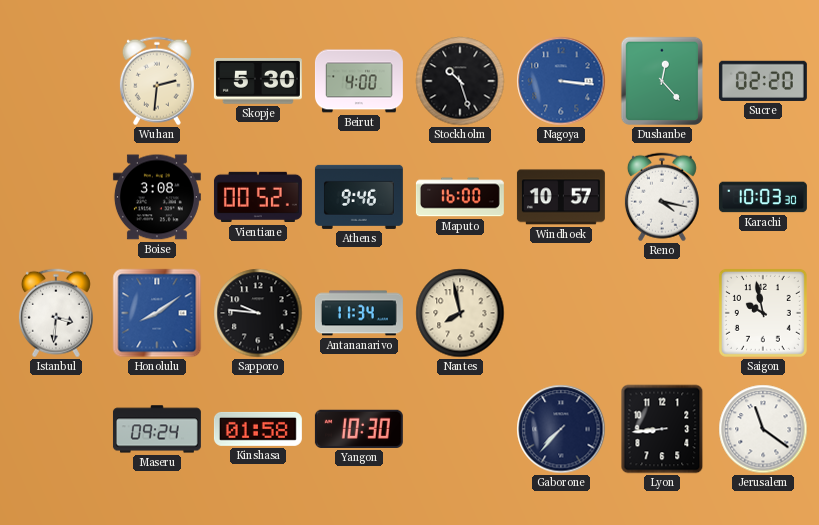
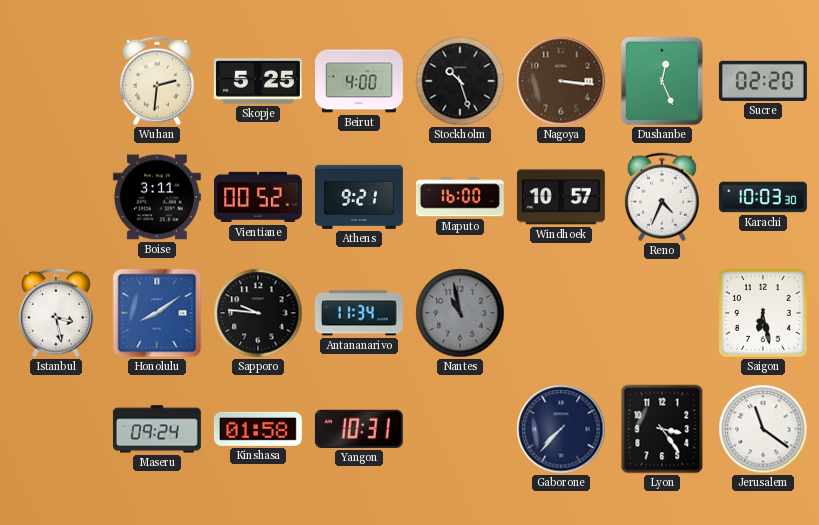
Skopje: 5:30 -> 5:25
Nagoya dial: blue -> brown
Dushanbe: 12:23 -> 12:26
Boise: 3:08 -> 3:11
Athens: 9:46 -> 9:21
Reno: 4:17 -> 4:34
Istanbul: 3:31 -> 3:28
Nantes: 7:58 -> 10:58
Nantes dial: cream -> grey
Saigon: 9:58 -> 6:28
Yangon: 10:30 -> 10:31
Lyon: 8:44 -> 3:24
